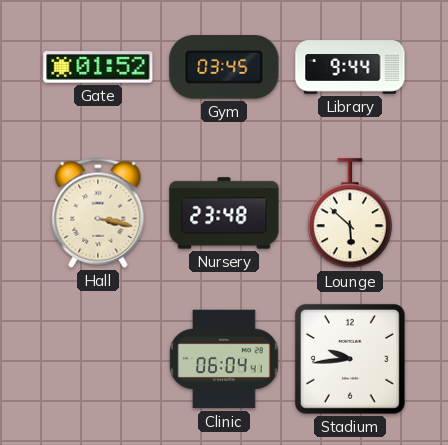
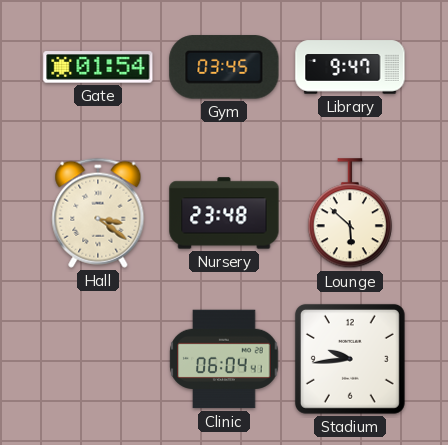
Gate: 01:52 -> 01:54
Library: 9:44 -> 9:47
Hall: 3:17 -> 3:21
